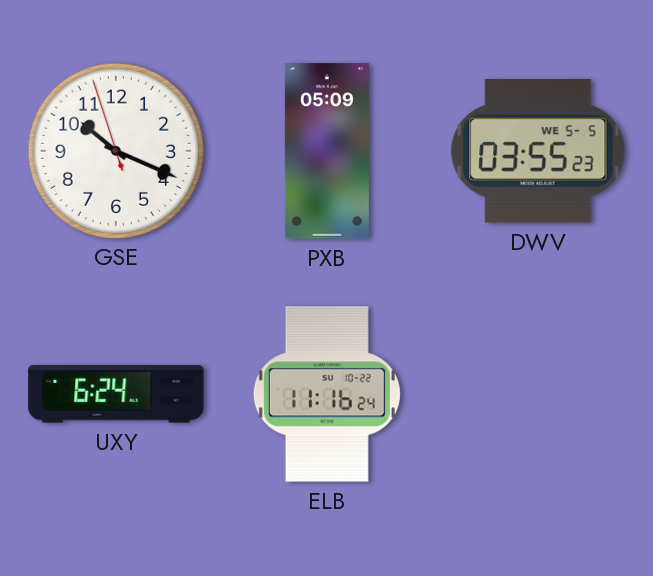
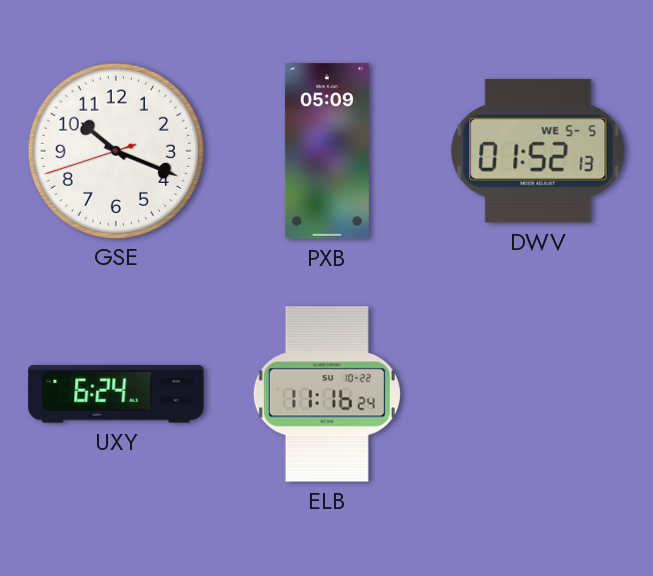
GSE: 10:18:57 -> 10:18:42
DWV: 03:55 -> 01:52
